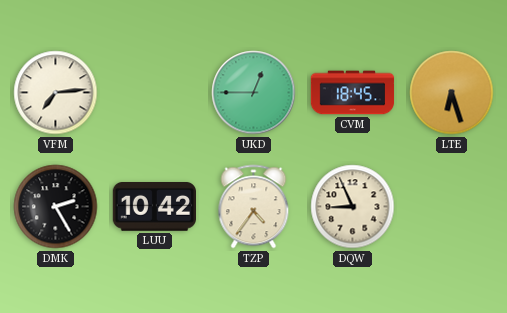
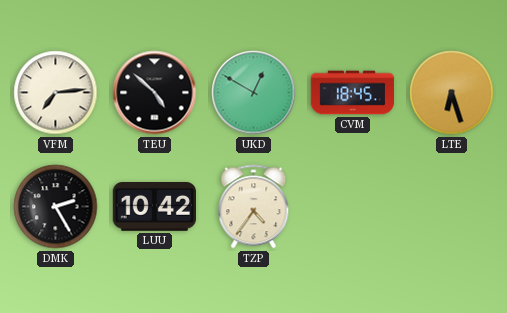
TEU: none -> 4:52
UKD: 12:45 -> 12:50
DQW: 8:56 -> none
